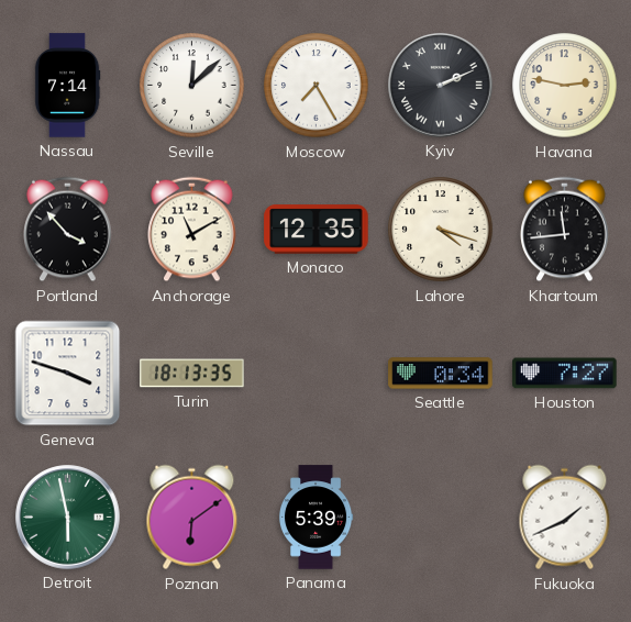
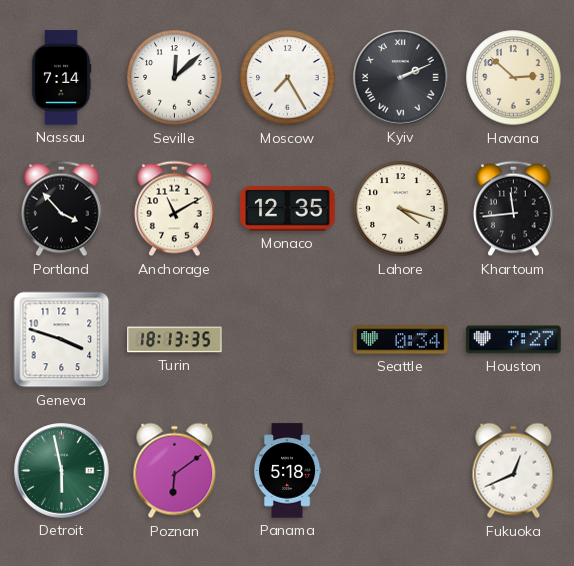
Havana: 2:47 -> 2:52
Panama: 5:39 -> 5:18
Fukuoka: 1:41 -> 12:41
